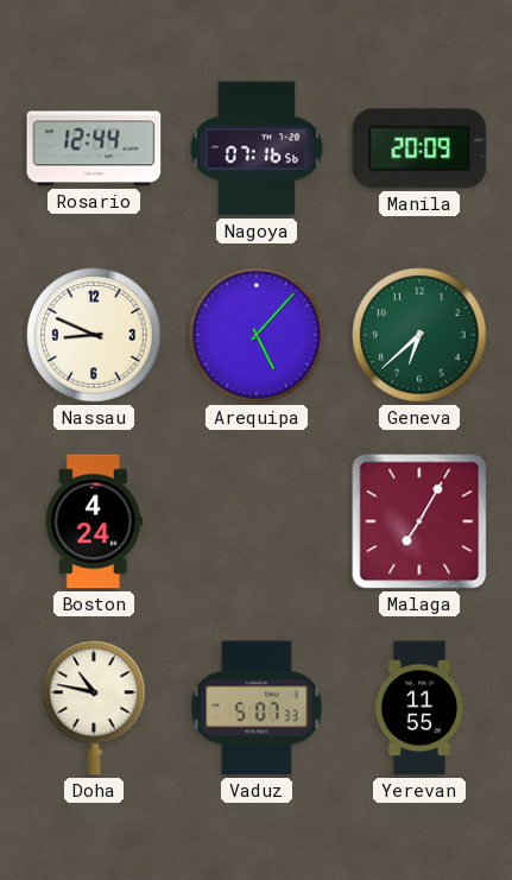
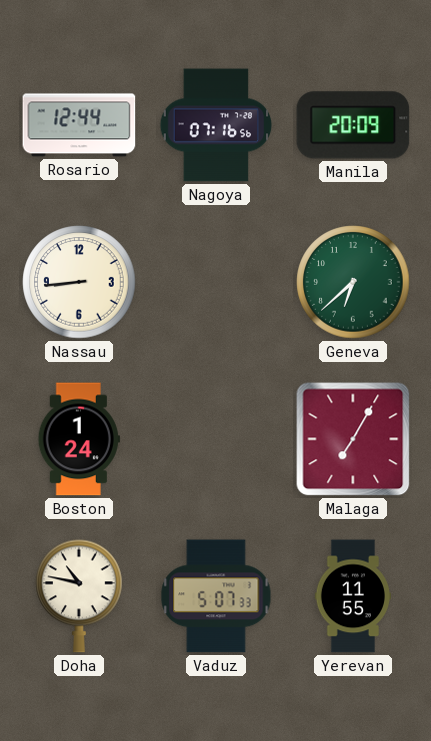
Nassau: 8:49 -> 8:44
Arequipa: 5:07 -> none
Boston: 4:24 -> 1:24
